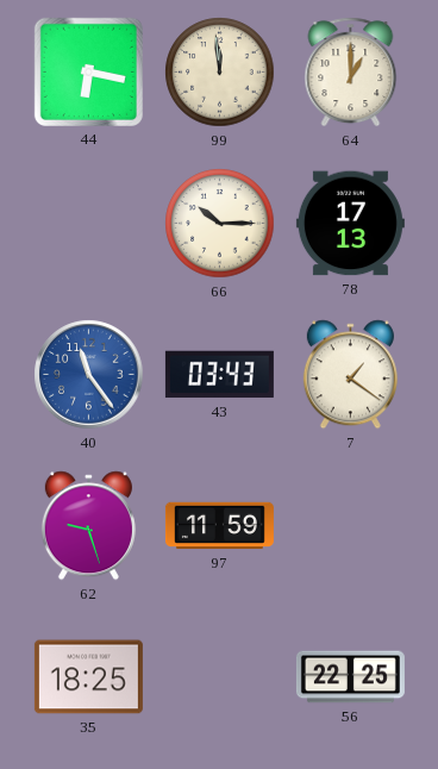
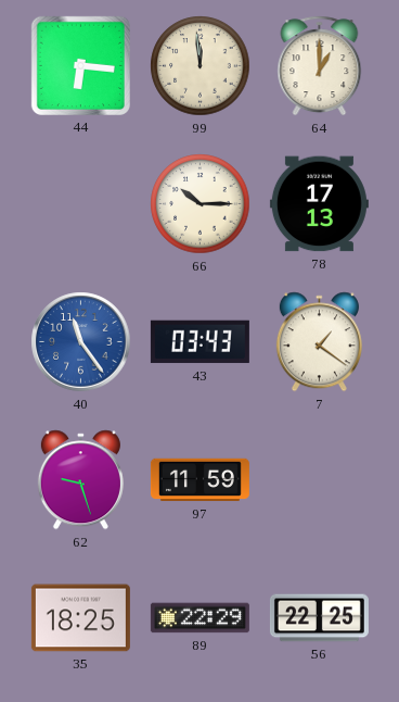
44: 6:17 -> 6:16
89: none -> 22:29
